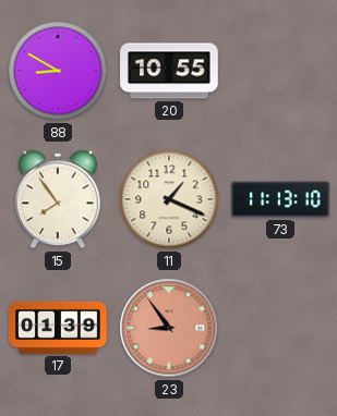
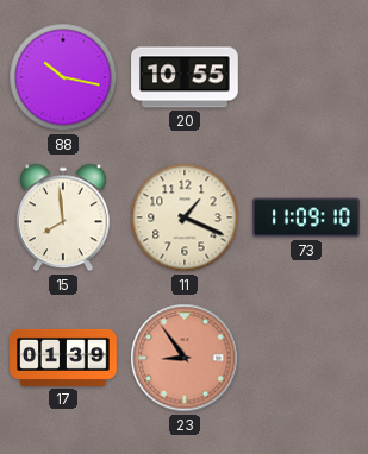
88: 8:50 -> 10:17
15: 7:54 -> 7:59
73: 11:13 -> 11:09
